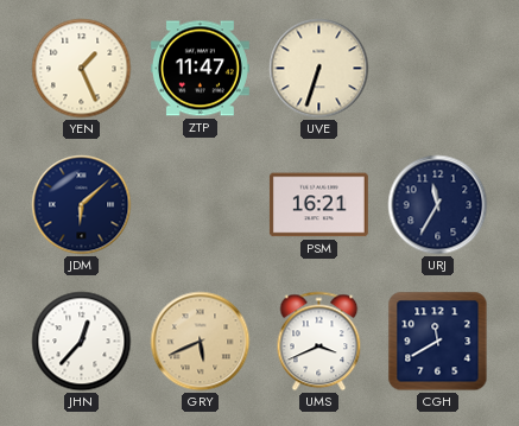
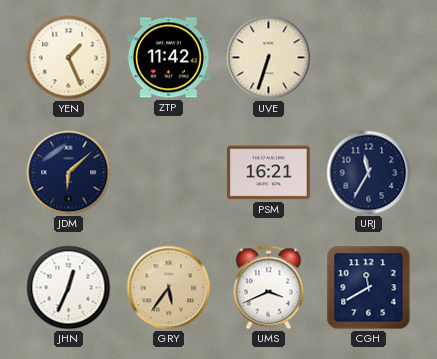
ZTP: 11:47 -> 11:42
JHN: 12:37 -> 12:34
GRY: 5:41 -> 5:36
